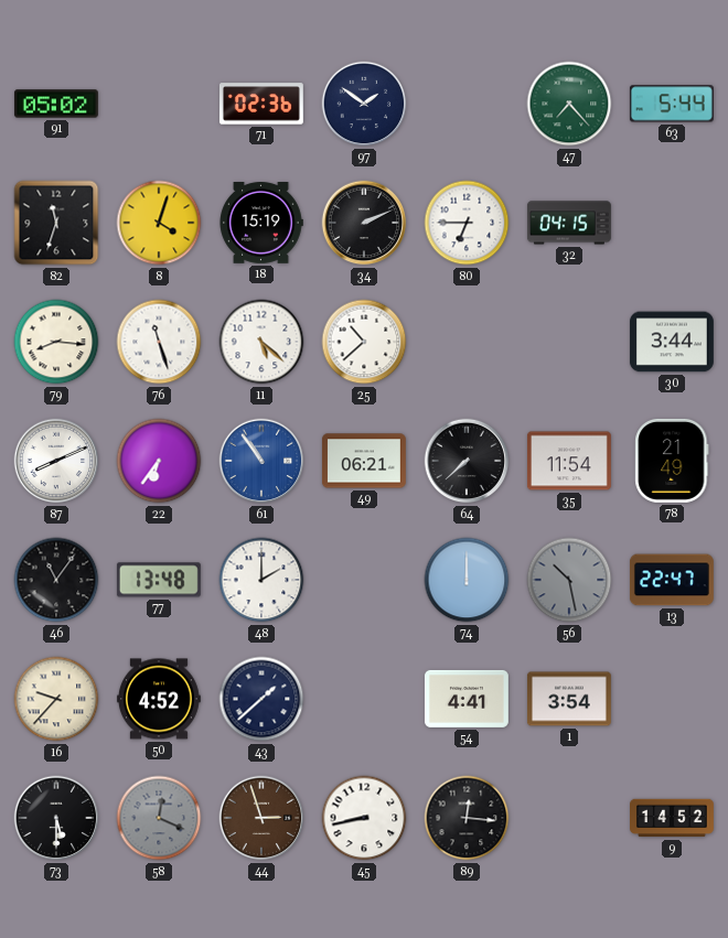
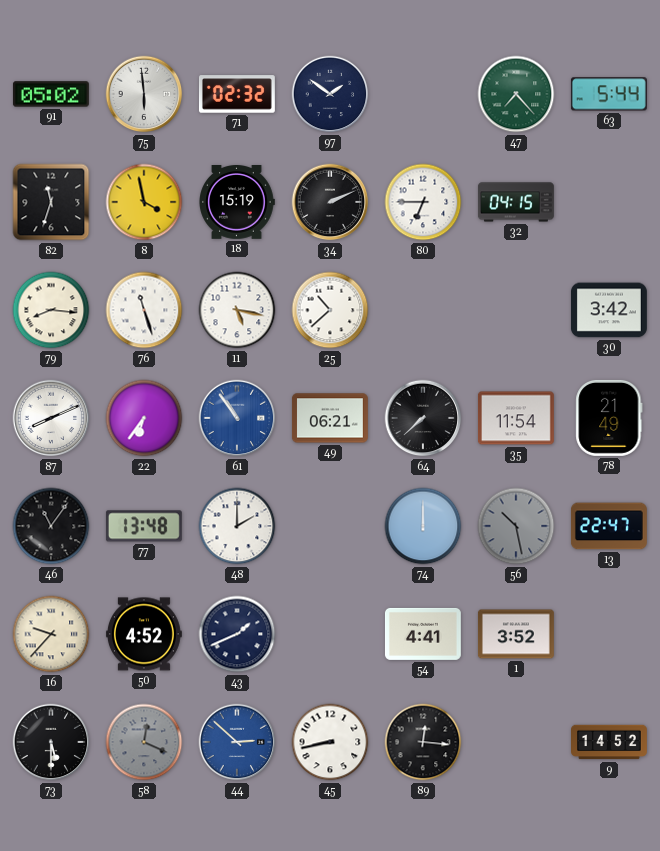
75: none -> 5:59
71: 02:36 -> 02:32
8: 4:03 -> 3:58
11: 5:22 -> 5:17
30: 3:44 -> 3:42
43: 1:38 -> 1:41
1: 3:54 -> 3:52
44: 2:57 -> 2:52
44 dial: brown -> blue
